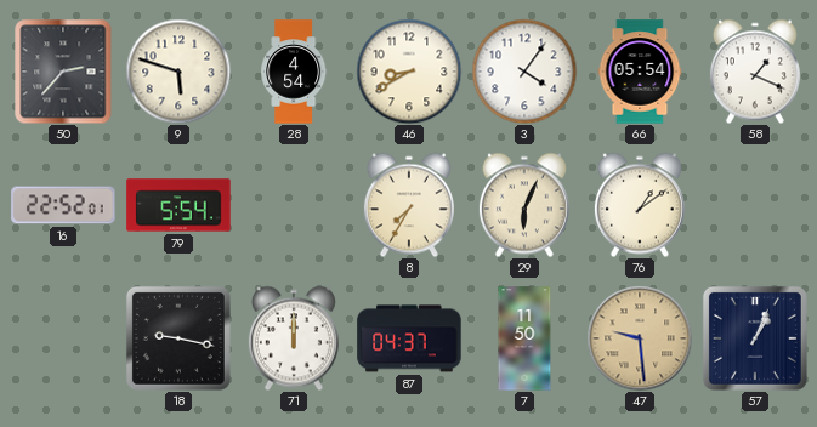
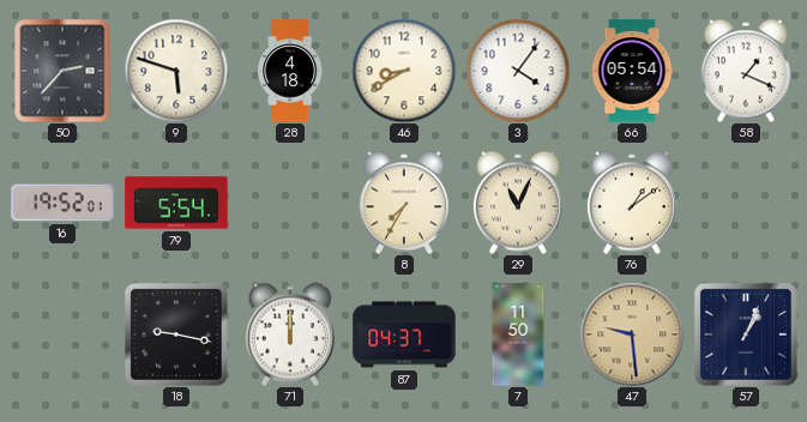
28: 4:54 -> 4:18
16: 22:52 -> 19:52
29: 6:04 -> 11:04
